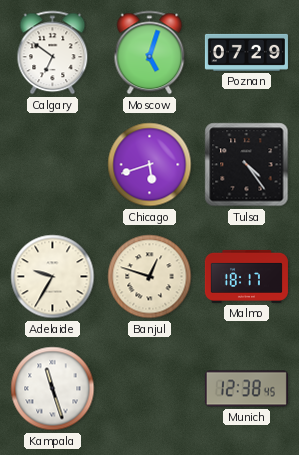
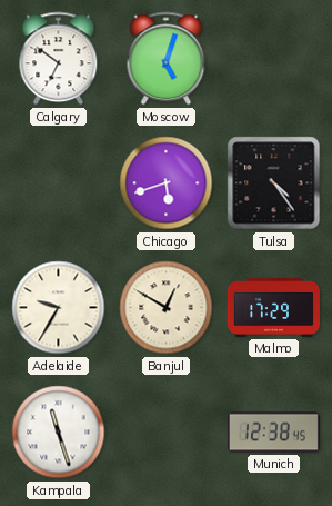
Poznan: 07:29 -> none
Banjul: 12:48 -> 12:50
Malmo: 18:17 -> 17:29
